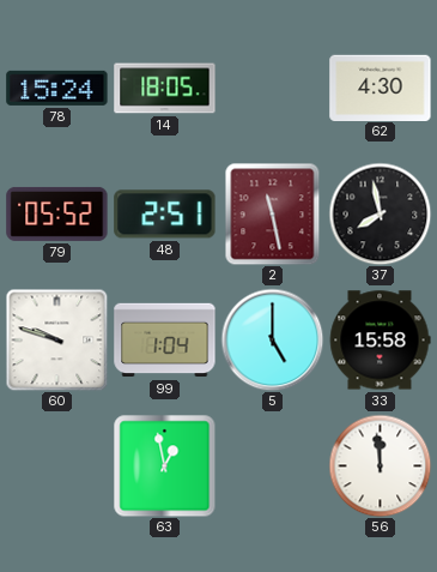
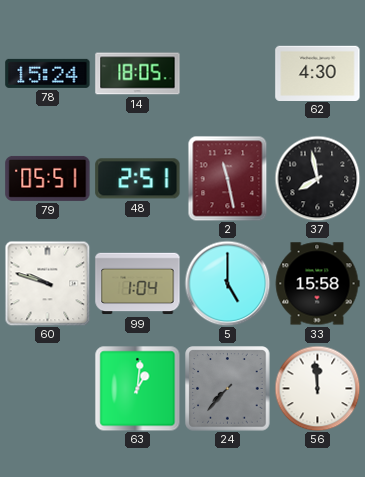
79: 05:52 -> 05:51
63: 12:58 -> 1:01
24: none -> 7:37
